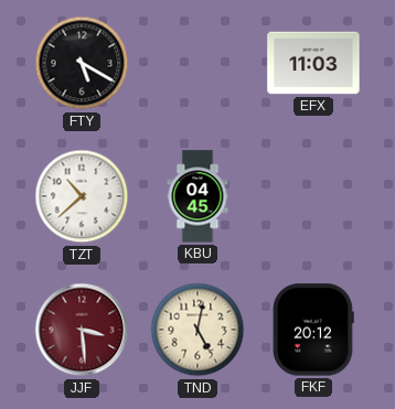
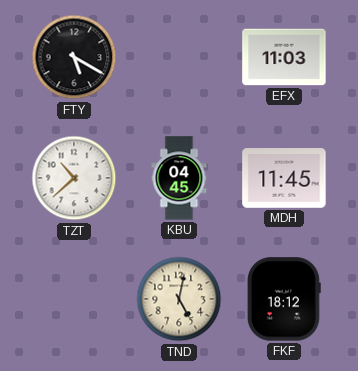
MDH: none -> 11:45
JJF: 3:29 -> none
FKF: 20:12 -> 18:12
